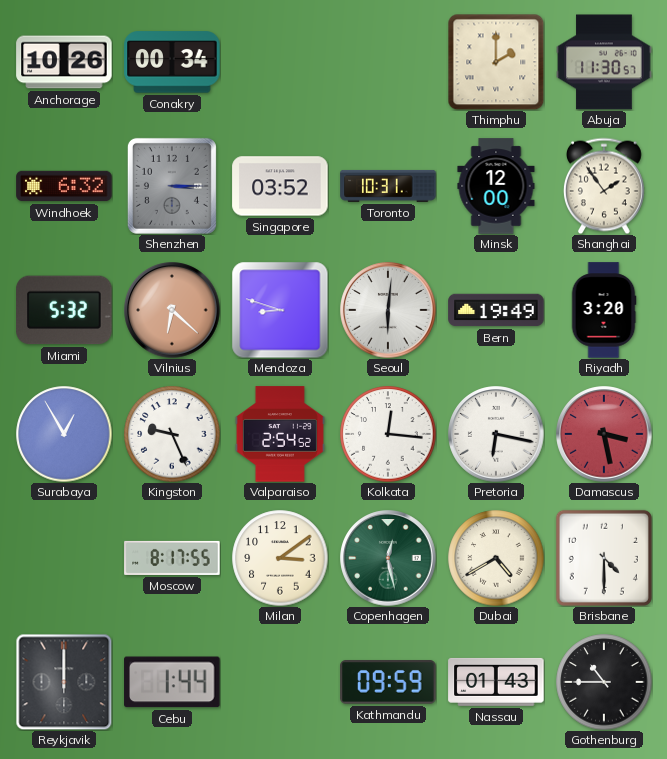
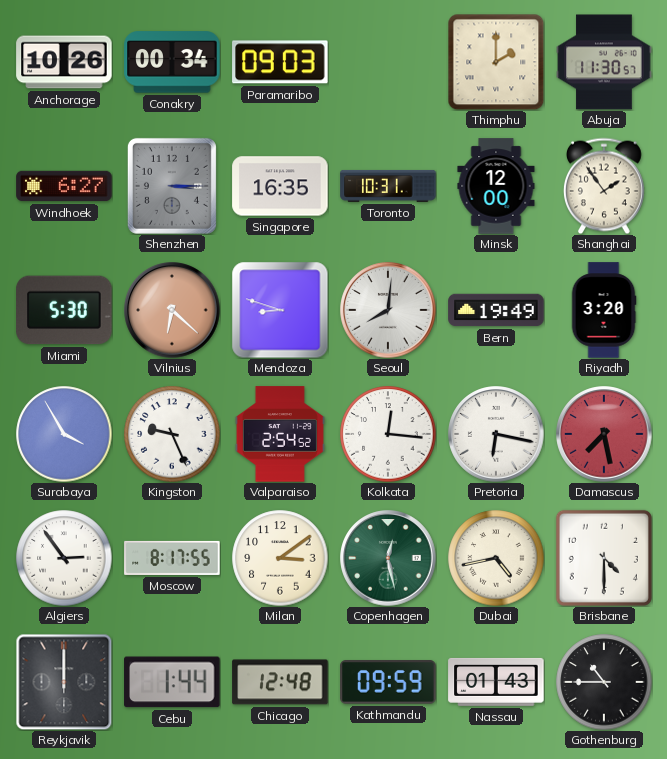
Paramaribo: none -> 09:03
Windhoek: 6:32 -> 6:27
Singapore: 03:52 -> 16:35
Miami: 5:32 -> 5:30
Seoul: 6:01 -> 8:01
Surabaya: 12:55 -> 3:55
Damascus: 3:28 -> 7:28
Algiers: none -> 2:54
Dubai: 4:40 -> 4:43
Chicago: none -> 12:48
